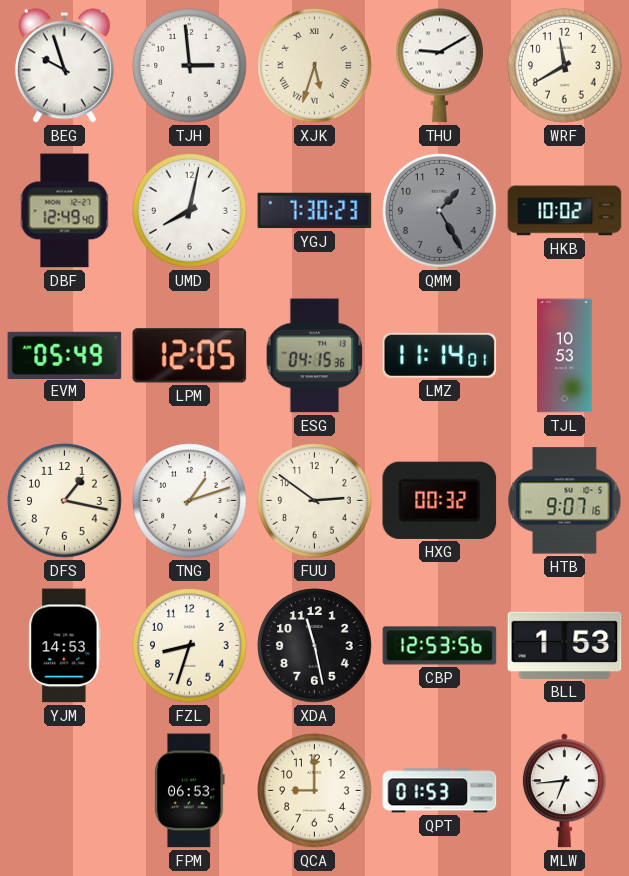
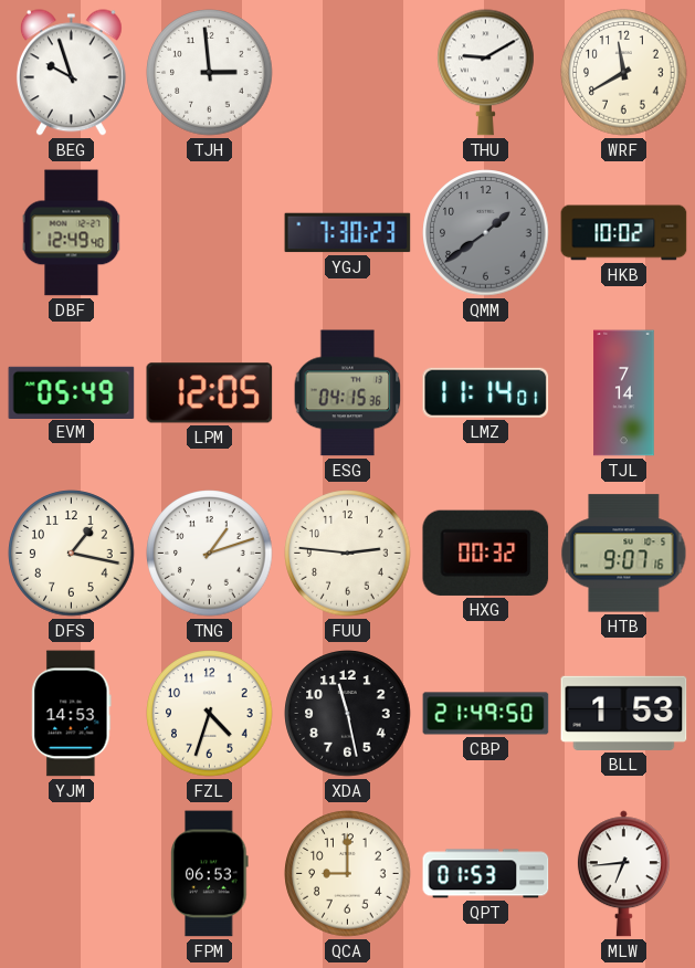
XJK: 5:33 -> none
UMD: 8:02 -> none
QMM: 1:25 -> 1:39
TJL: 10:53 -> 7:14
FUU: 2:51 -> 2:46
FZL: 8:33 -> 4:33
CBP: 12:53 -> 21:49
